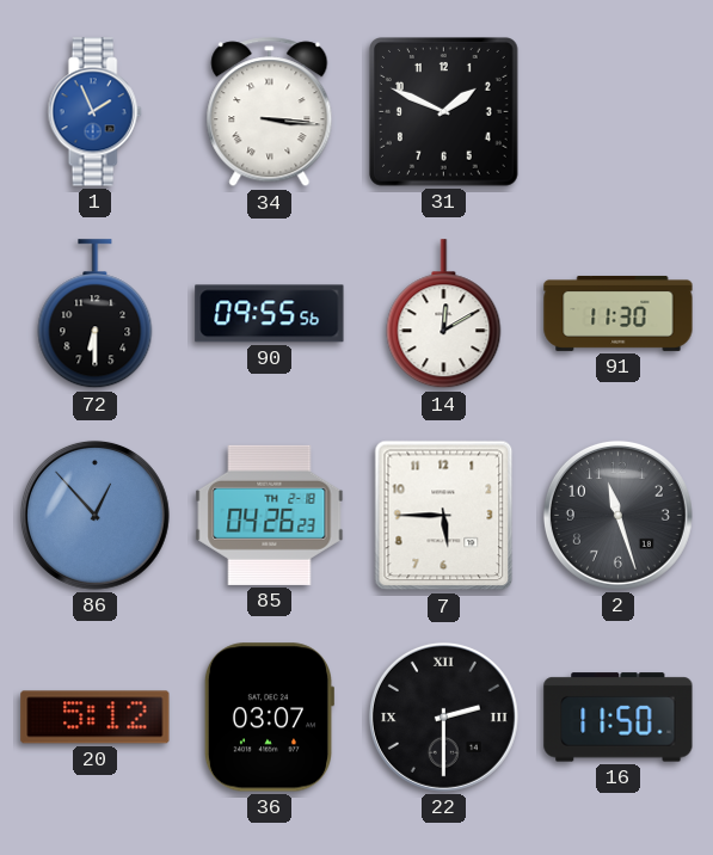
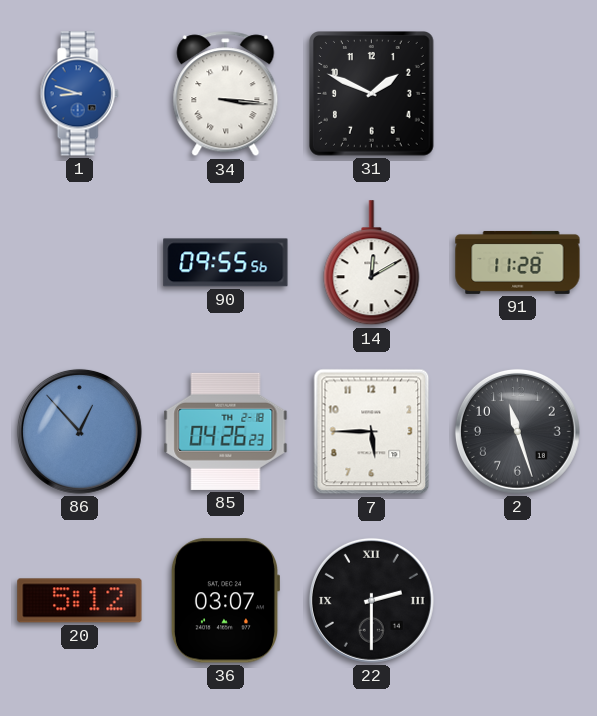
1: 1:56 -> 8:48
72: 6:30 -> none
91: 11:30 -> 11:28
16: 11:50 -> none
